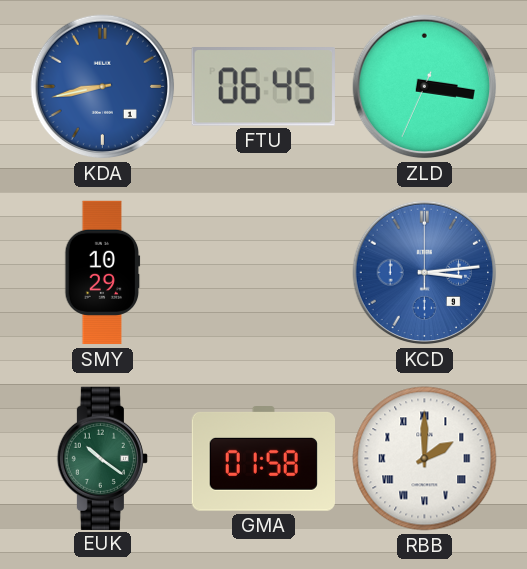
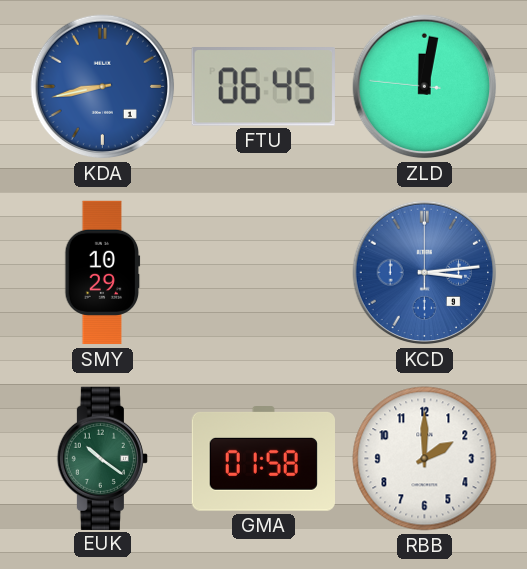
ZLD: 3:16 -> 12:01
RBB numerals: Roman -> Arabic
